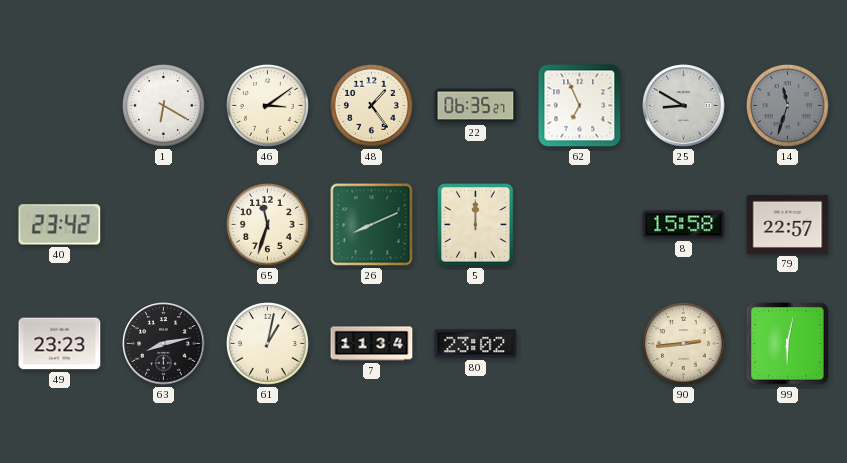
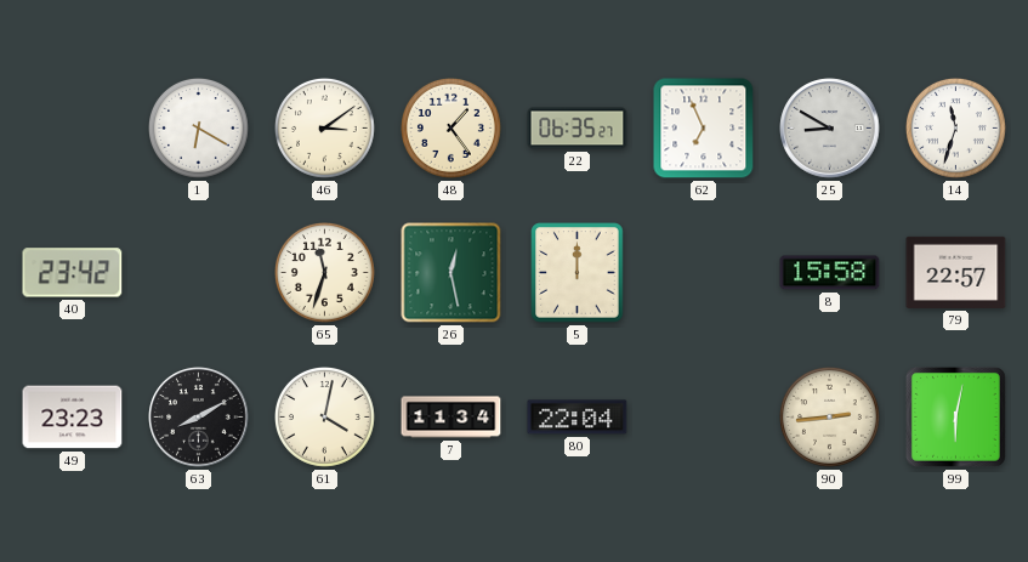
14 dial: grey -> white
26: 8:11 -> 12:28
63: 8:13 -> 8:10
61: 1:02 -> 4:02
80: 23:02 -> 22:04
